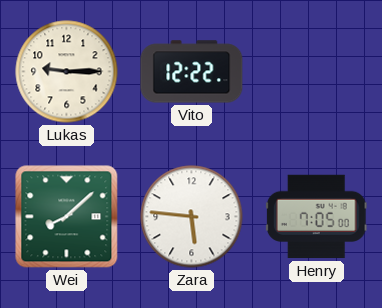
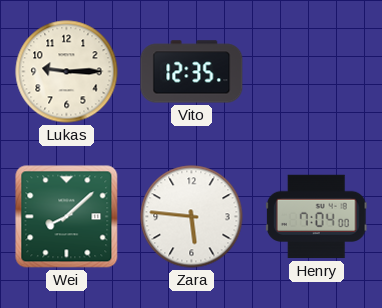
Vito: 12:22 -> 12:35
Henry: 7:05 -> 7:04
